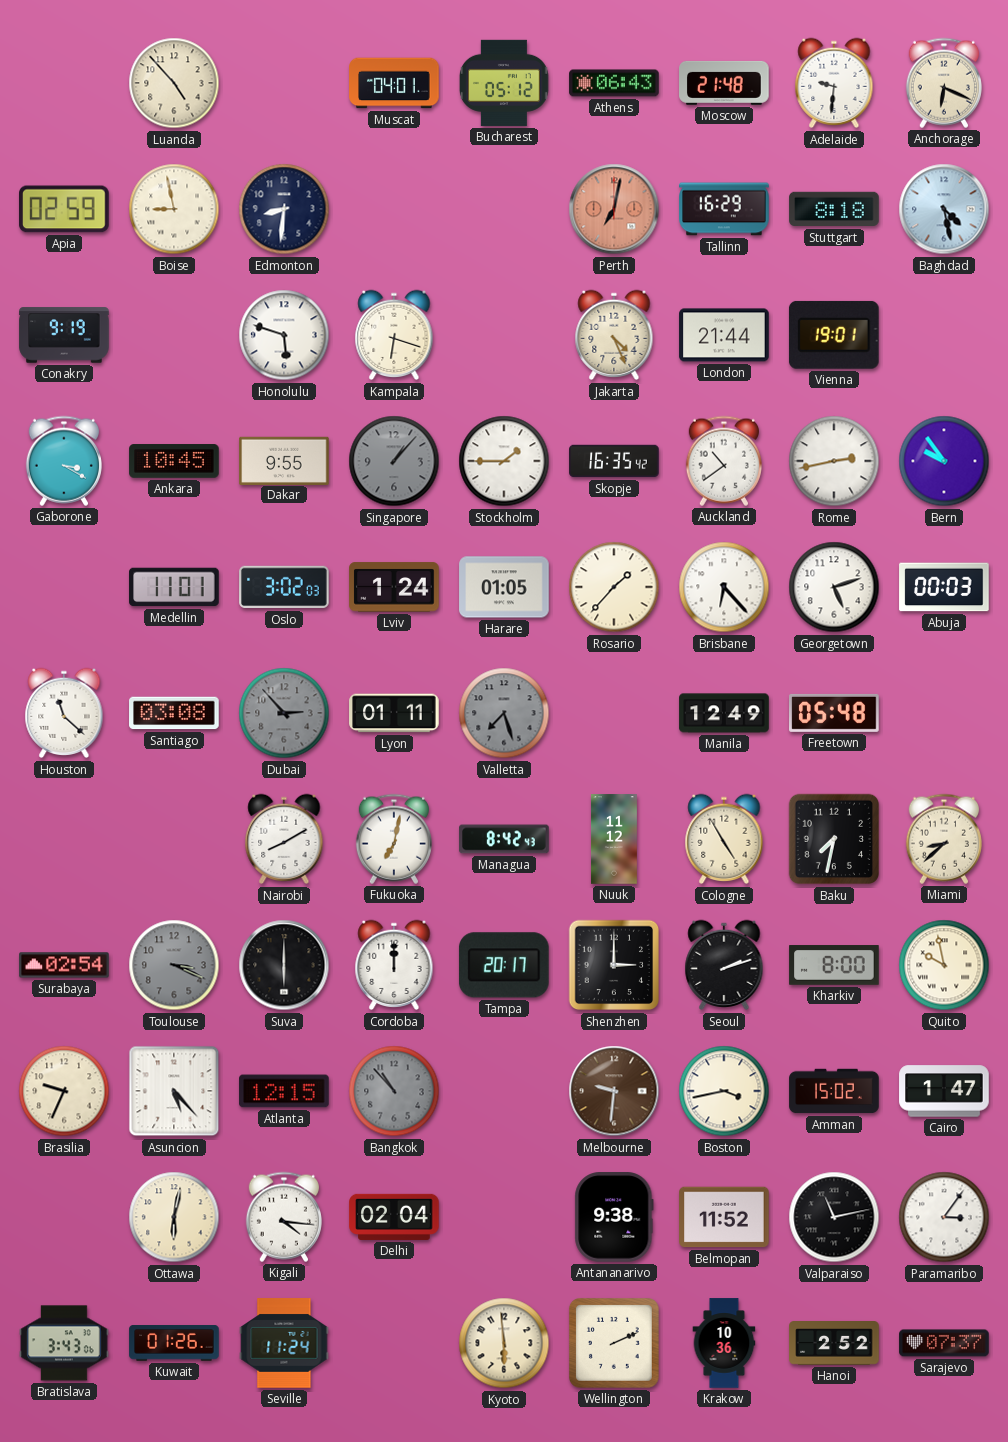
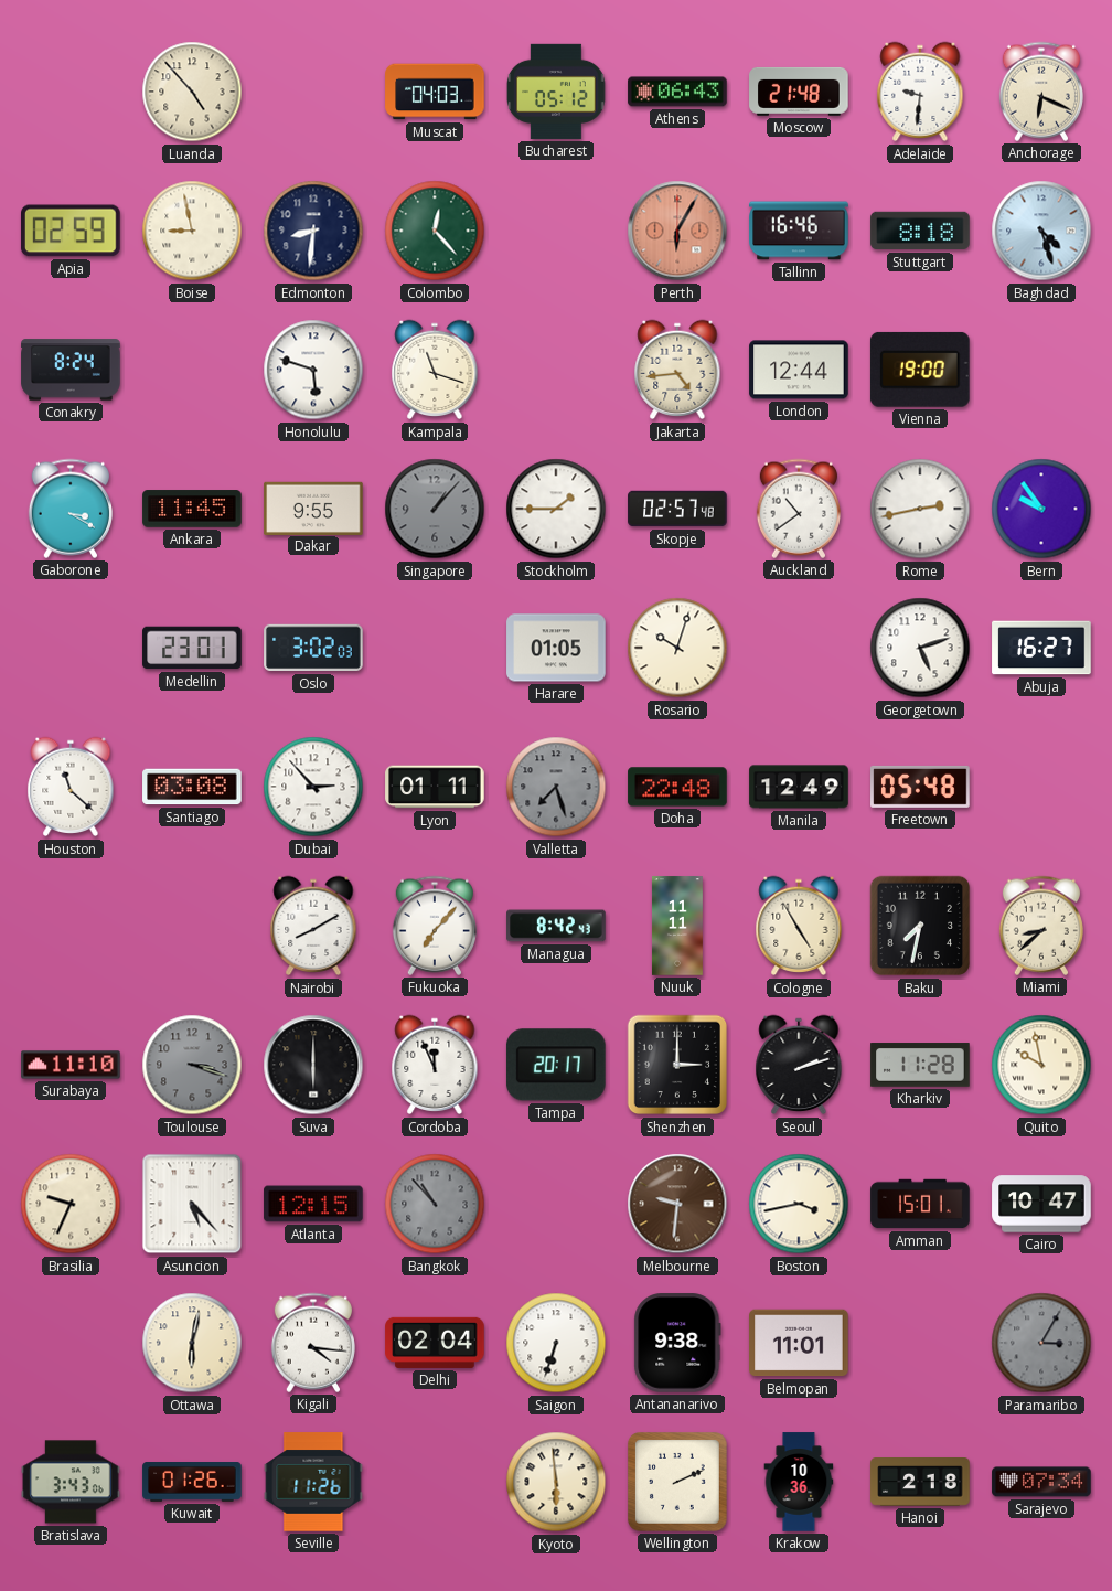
Muscat: 04:01 -> 04:03
Colombo: none -> 12:23
Perth: 7:02 -> 6:05
Tallinn: 16:29 -> 16:46
Baghdad: 4:28 -> 4:27
Conakry: 9:19 -> 8:24
Kampala: 6:18 -> 11:18
Jakarta: 4:26 -> 4:44
London: 21:44 -> 12:44
Vienna: 19:01 -> 19:00
Ankara: 10:45 -> 11:45
Skopje: 16:35 -> 02:57
Medellin: 11:01 -> 23:01
Lviv: 1:24 -> none
Rosario: 1:37 -> 10:03
Brisbane: 6:23 -> none
Abuja: 00:03 -> 16:27
Dubai dial: grey -> white
Doha: none -> 22:48
Fukuoka: 7:02 -> 7:07
Nuuk: 11:12 -> 11:11
Surabaya: 02:54 -> 11:10
Toulouse: 3:19 -> 3:18
Cordoba: 12:00 -> 11:56
Kharkiv: 8:00 -> 11:28
Amman: 15:02 -> 15:01
Cairo: 1:47 -> 10:47
Saigon: none -> 6:33
Belmopan: 11:52 -> 11:01
Valparaiso: 11:13 -> none
Paramaribo: 3:06 -> 3:05
Paramaribo dial: white -> grey
Seville: 11:24 -> 11:26
Hanoi: 2:52 -> 2:18
Sarajevo: 07:37 -> 07:34
